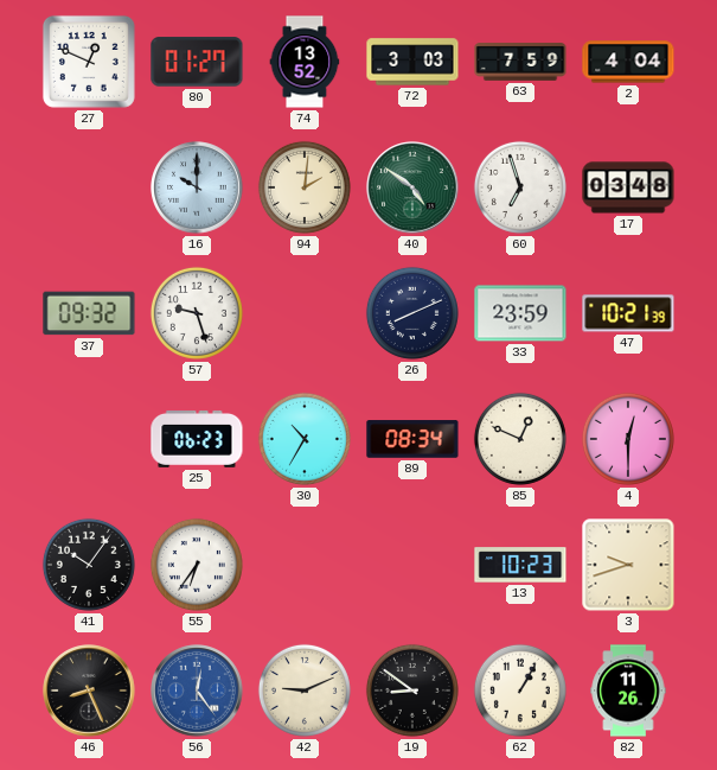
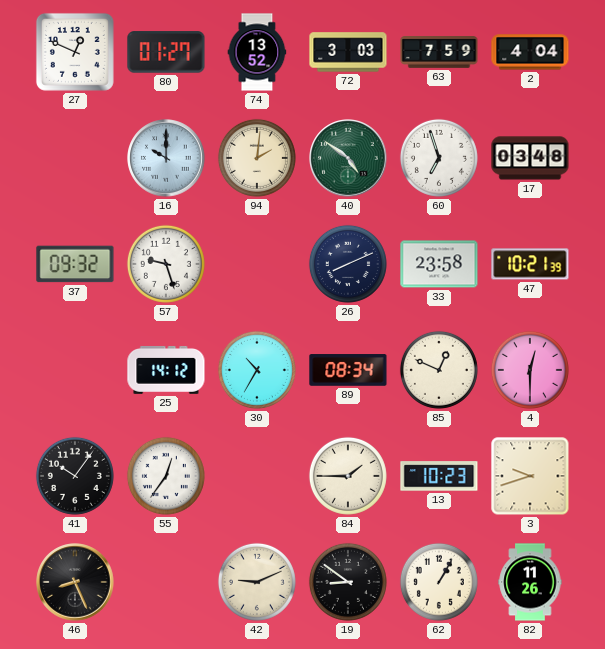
33: 23:59 -> 23:58
25: 06:23 -> 14:12
55: 6:36 -> 12:36
84: none -> 1:45
56: 12:24 -> none
